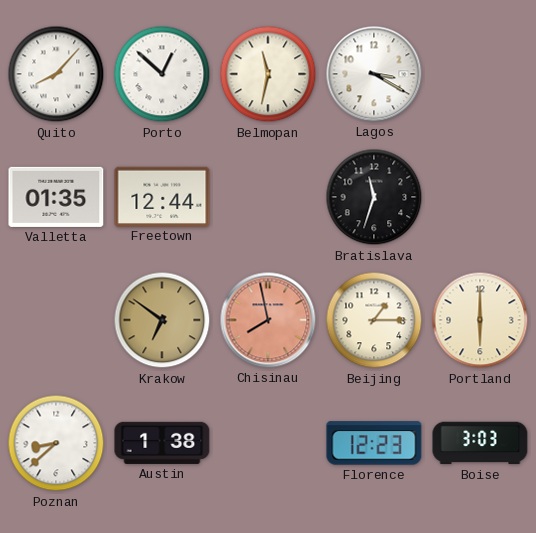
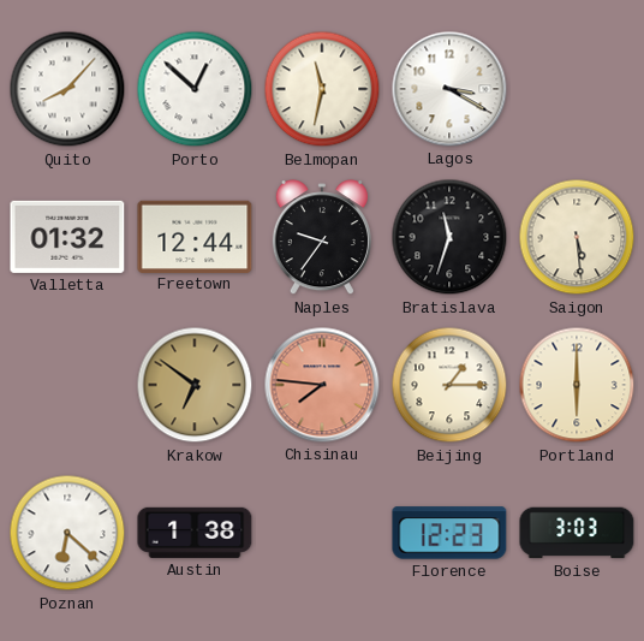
Valletta: 01:35 -> 01:32
Naples: none -> 9:36
Saigon: none -> 5:29
Chisinau: 7:58 -> 7:46
Poznan: 8:38 -> 6:22
